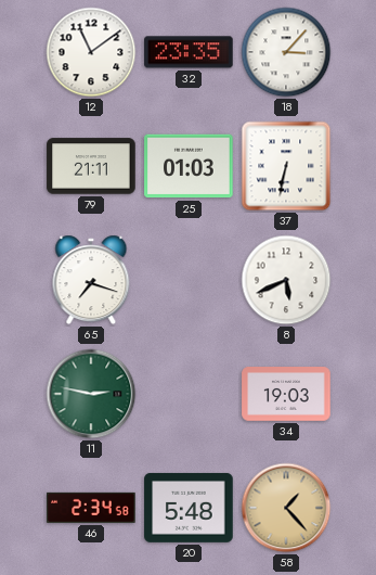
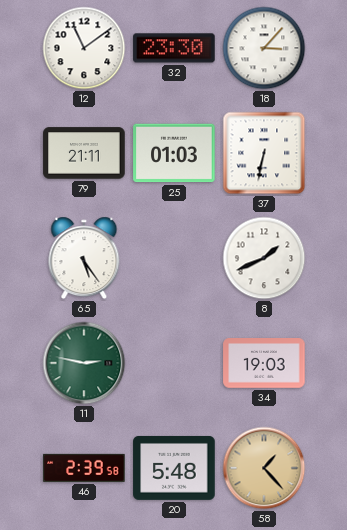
32: 23:35 -> 23:30
65: 7:18 -> 5:24
8: 5:41 -> 1:41
46: 2:34 -> 2:39
